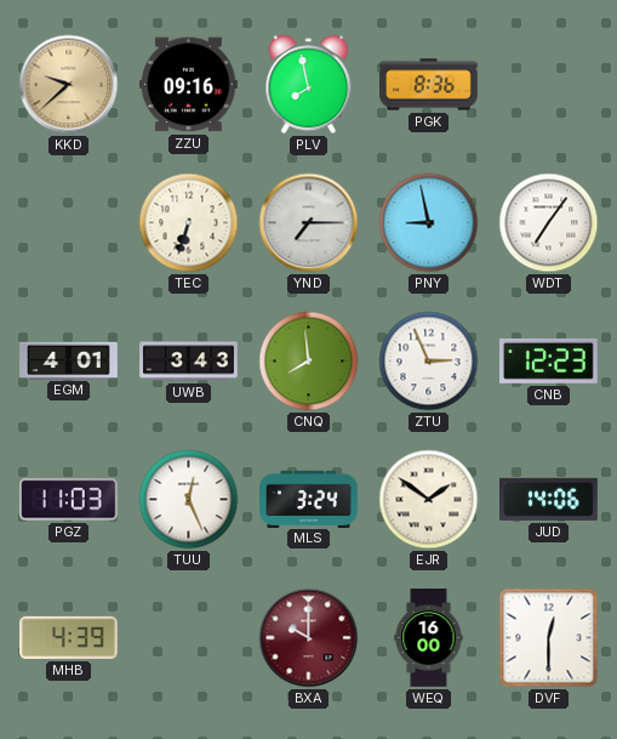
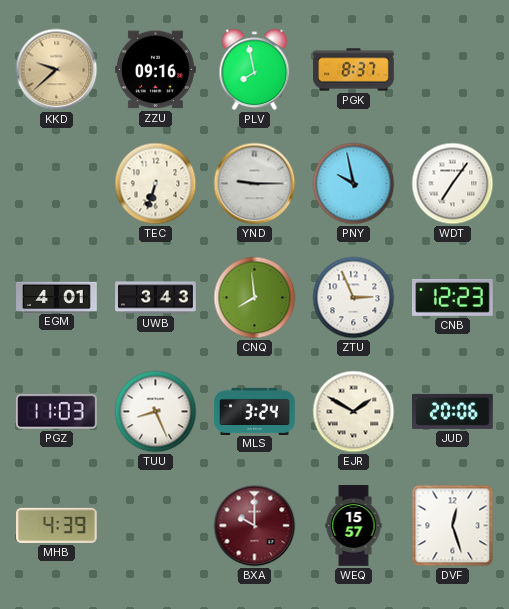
PGK: 8:36 -> 8:37
YND: 7:15 -> 9:15
PNY: 8:58 -> 9:58
TUU: 12:26 -> 8:26
EJR: 1:51 -> 1:50
JUD: 14:06 -> 20:06
WEQ: 16:00 -> 15:57
DVF: 12:30 -> 12:27
